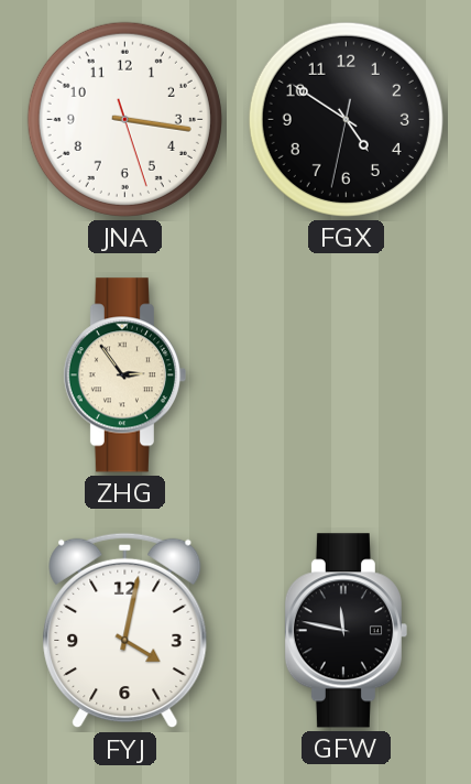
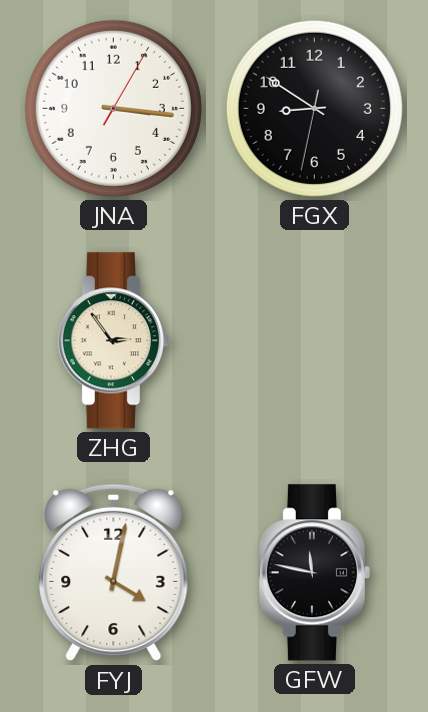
JNA: 3:16:27 -> 3:16:05
FGX: 4:50 -> 8:50
